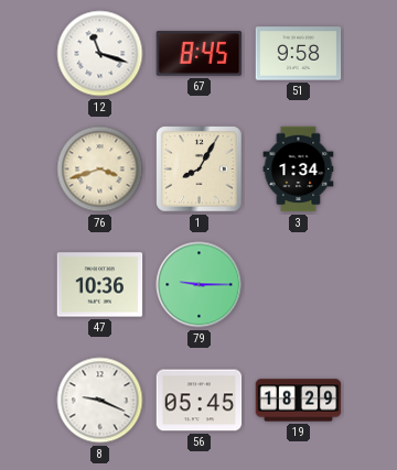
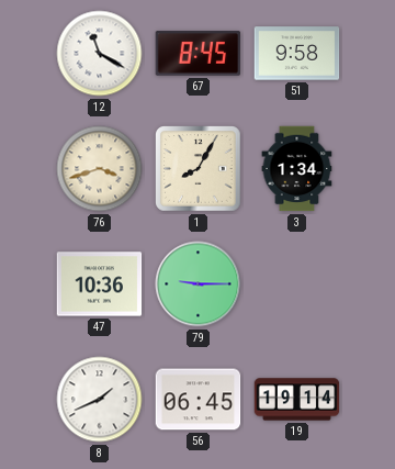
12: 11:18 -> 11:20
8: 9:19 -> 1:41
56: 05:45 -> 06:45
19: 18:29 -> 19:14
